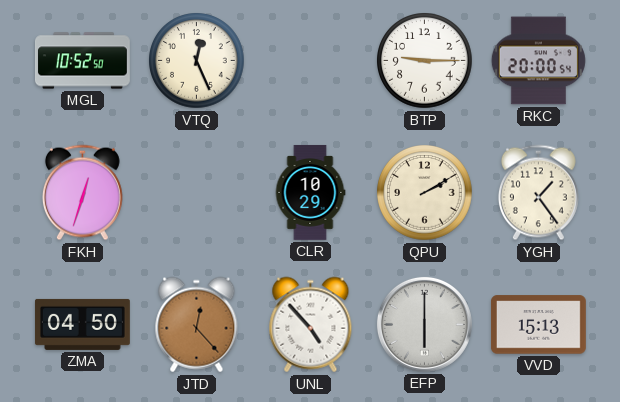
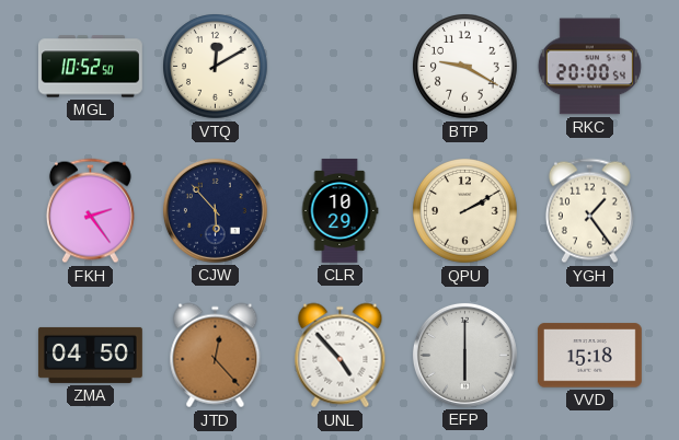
VTQ: 12:26 -> 12:10
BTP: 9:15 -> 9:20
FKH: 12:33 -> 2:24
CJW: none -> 5:53
VVD: 15:13 -> 15:18
